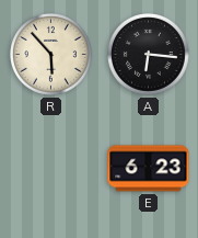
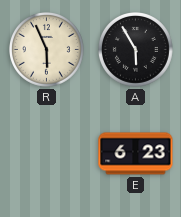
R: 5:53 -> 5:56
A: 6:16 -> 5:55
